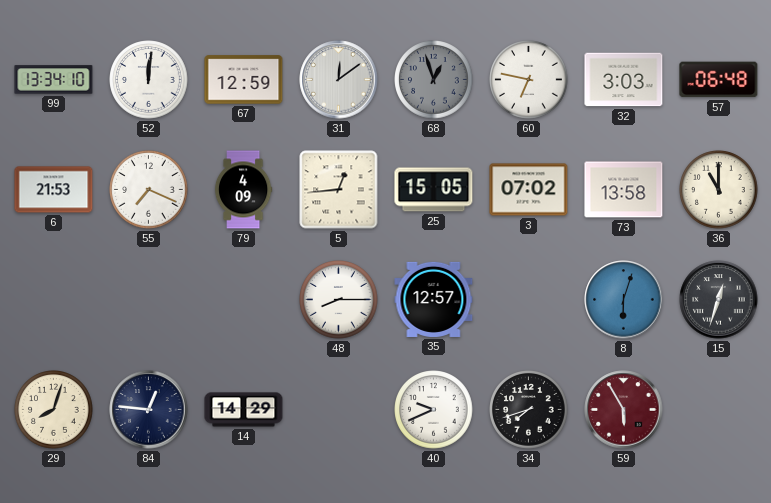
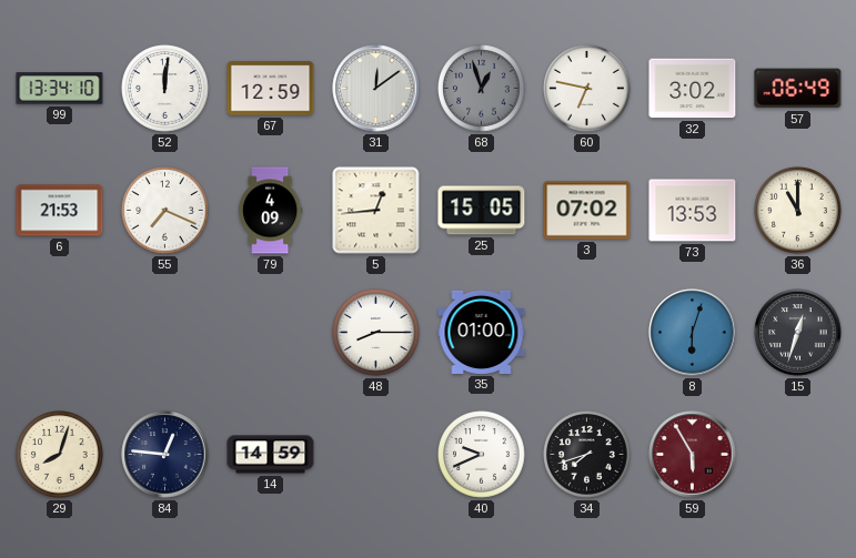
32: 3:03 -> 3:02
57: 06:48 -> 06:49
73: 13:58 -> 13:53
35: 12:57 -> 01:00
14: 14:29 -> 14:59
